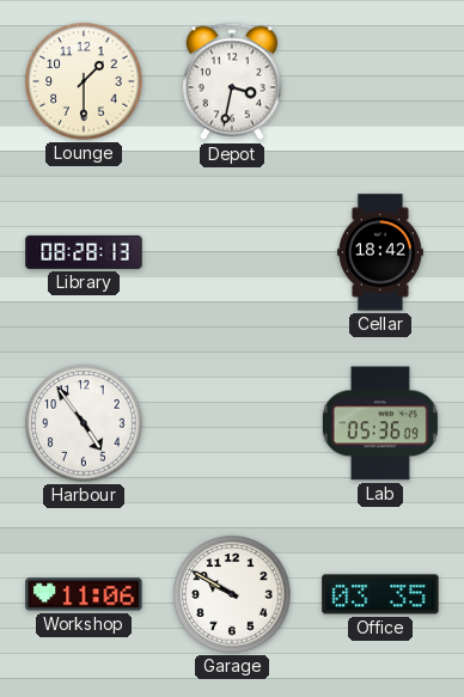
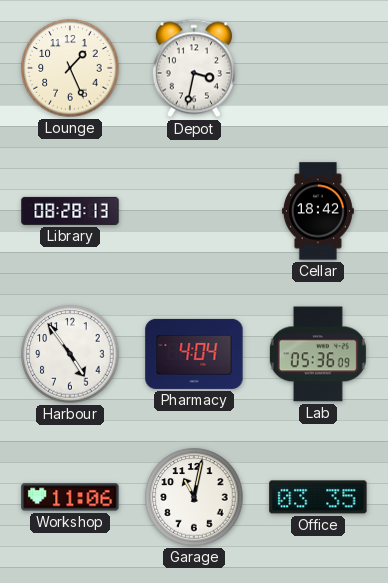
Lounge: 1:30 -> 1:26
Pharmacy: none -> 4:04
Garage: 9:50 -> 11:02
